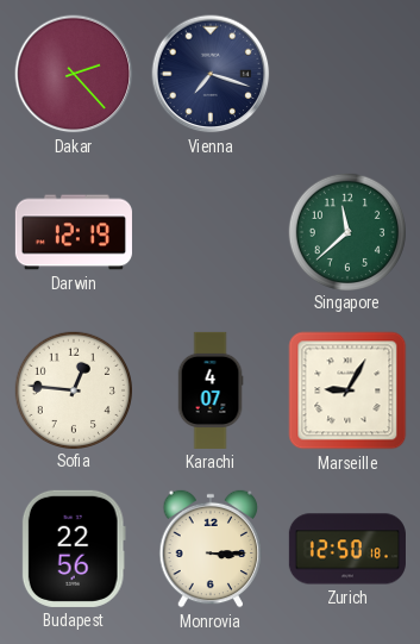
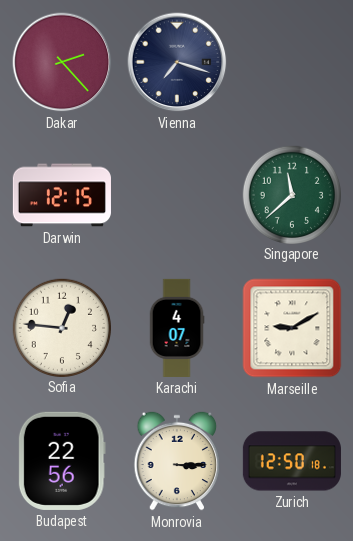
Darwin: 12:19 -> 12:15
Marseille: 9:05 -> 9:10
